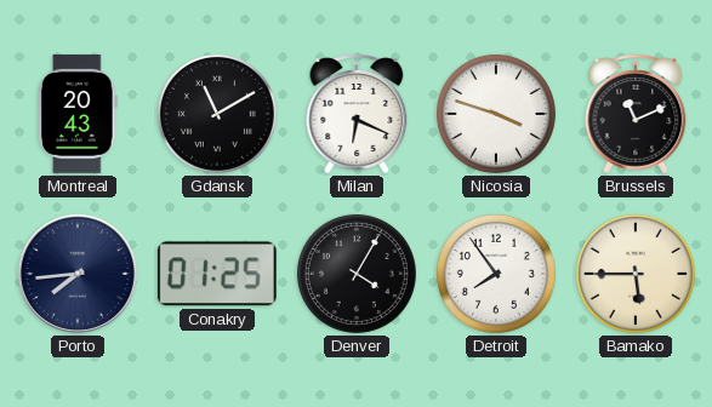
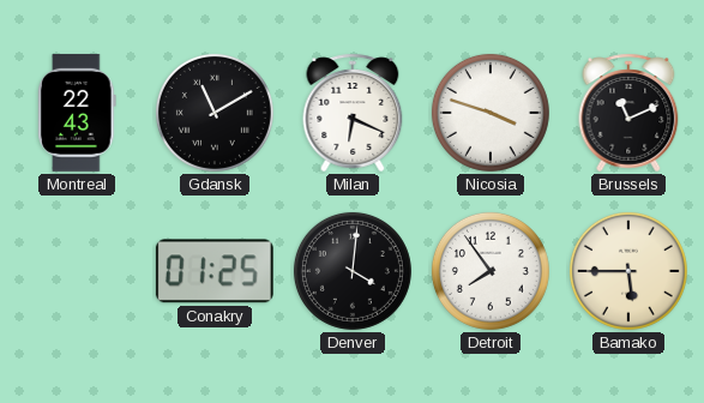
Montreal: 20:43 -> 22:43
Porto: 7:44 -> none
Denver: 4:05 -> 4:01
